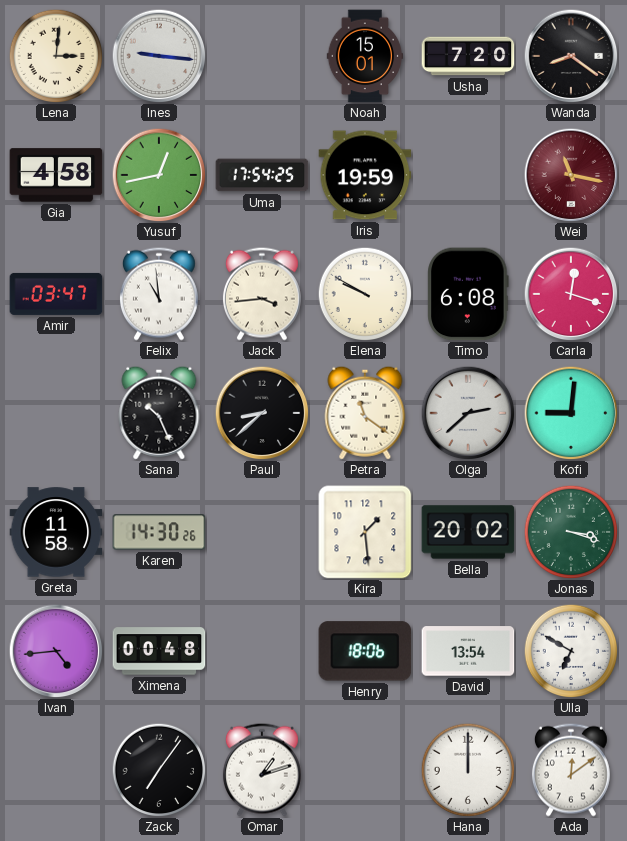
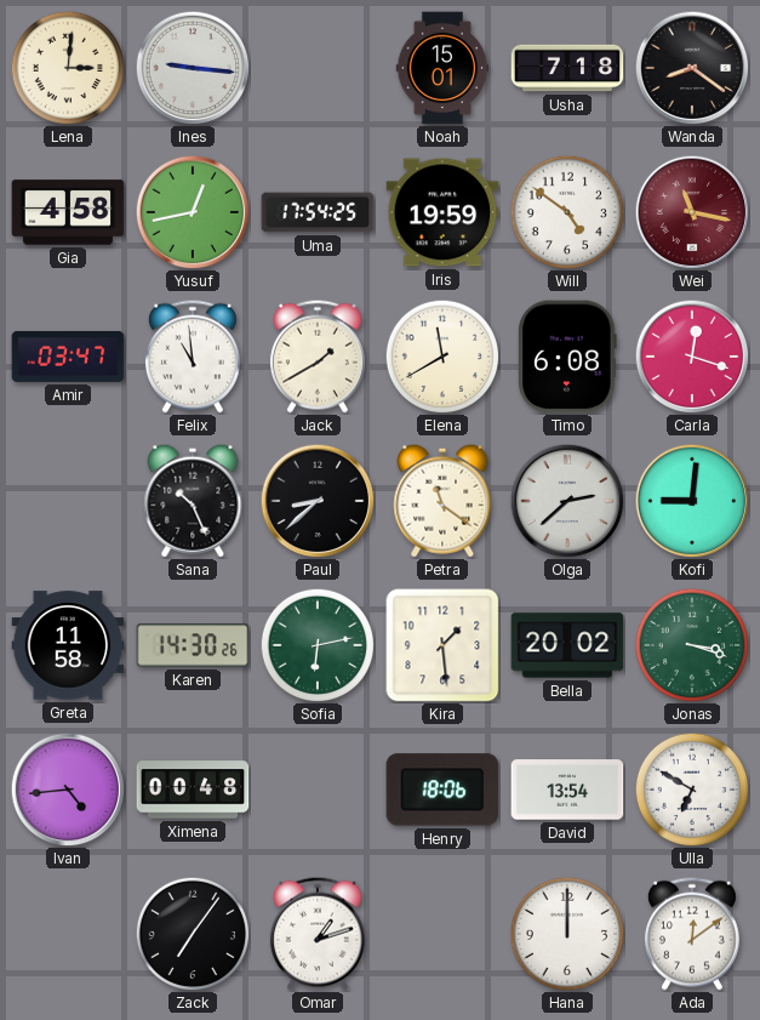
Usha: 7:20 -> 7:18
Will: none -> 4:51
Jack: 3:44 -> 1:40
Elena: 9:50 -> 11:40
Sofia: none -> 6:13
